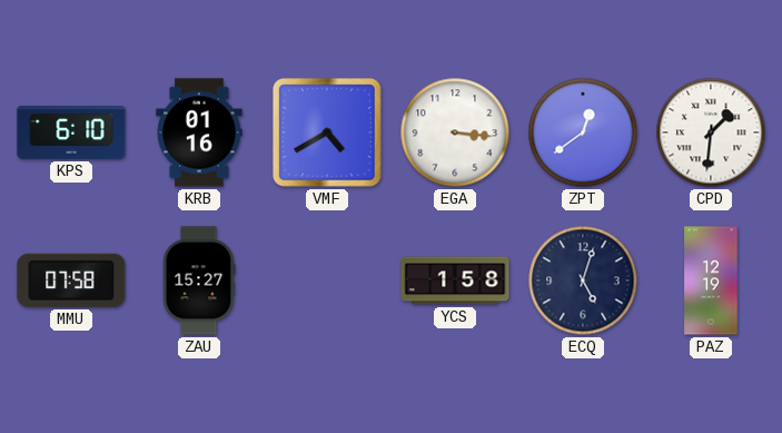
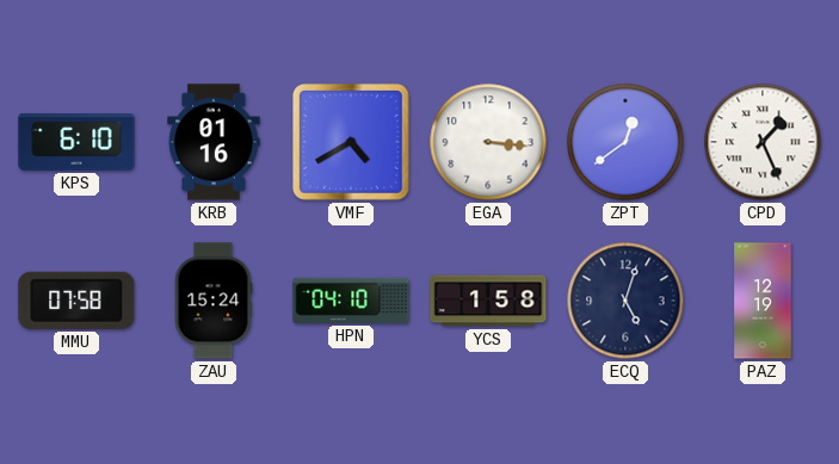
CPD: 1:31 -> 1:26
ZAU: 15:27 -> 15:24
HPN: none -> 04:10
